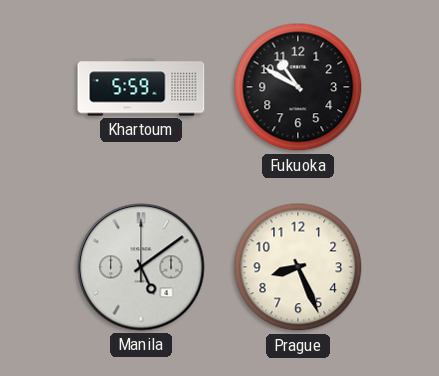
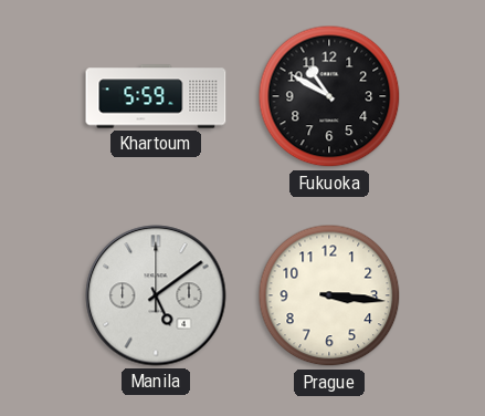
Prague: 8:26 -> 3:16
